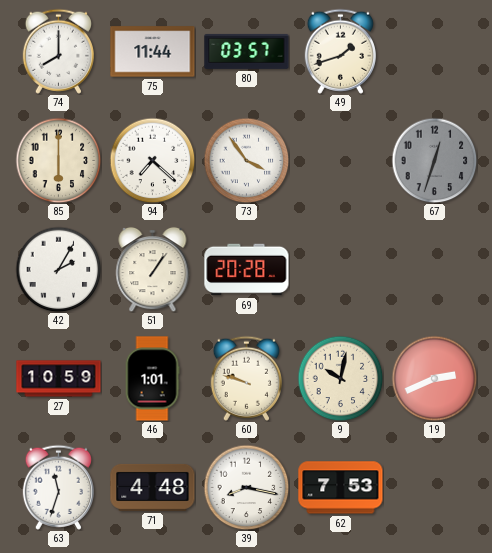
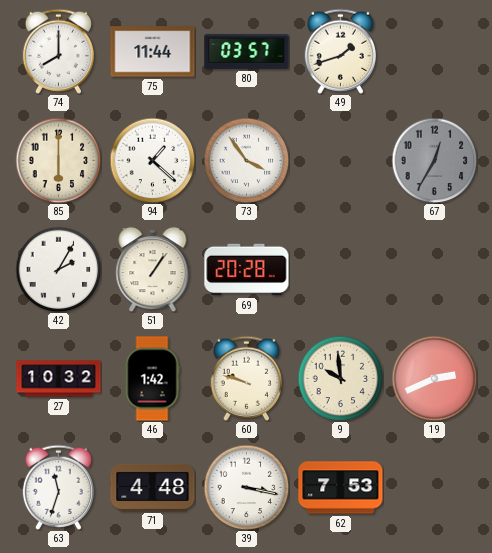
94: 7:22 -> 1:22
67: 12:33 -> 12:35
27: 10:59 -> 10:32
46: 1:01 -> 1:42
9: 10:02 -> 9:59
39: 8:17 -> 3:17
